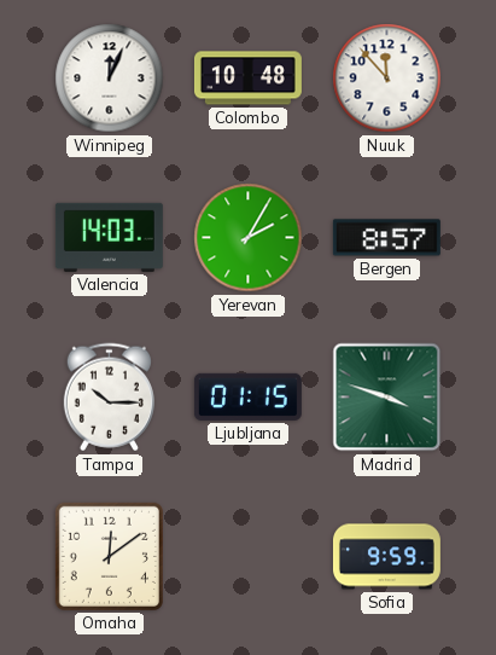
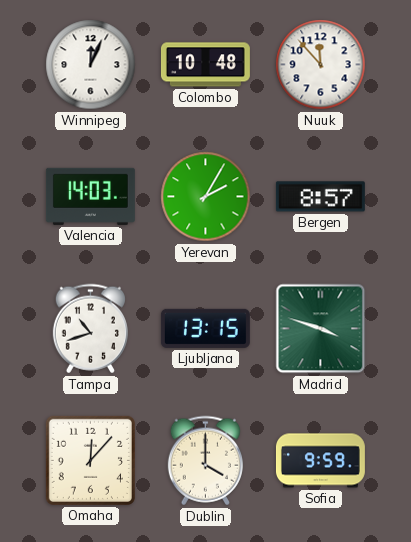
Tampa: 10:15 -> 10:42
Ljubljana: 01:15 -> 13:15
Omaha: 12:09 -> 12:07
Dublin: none -> 4:00
